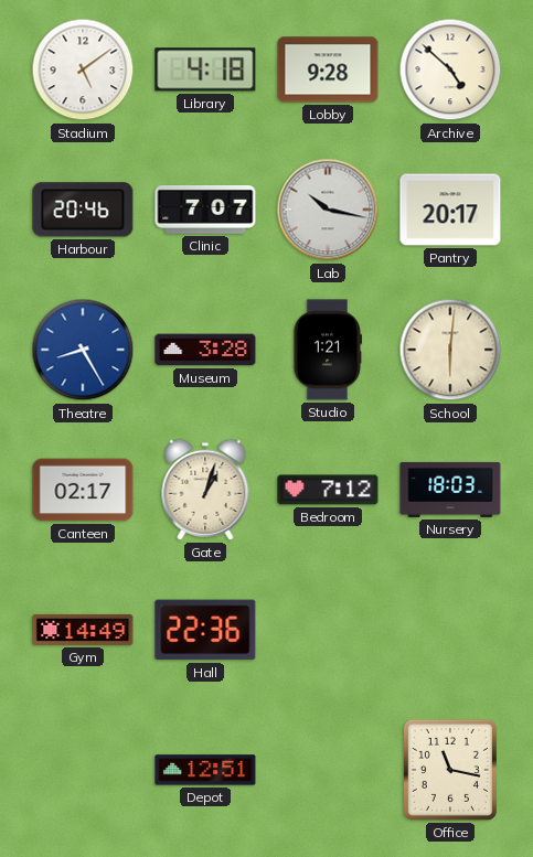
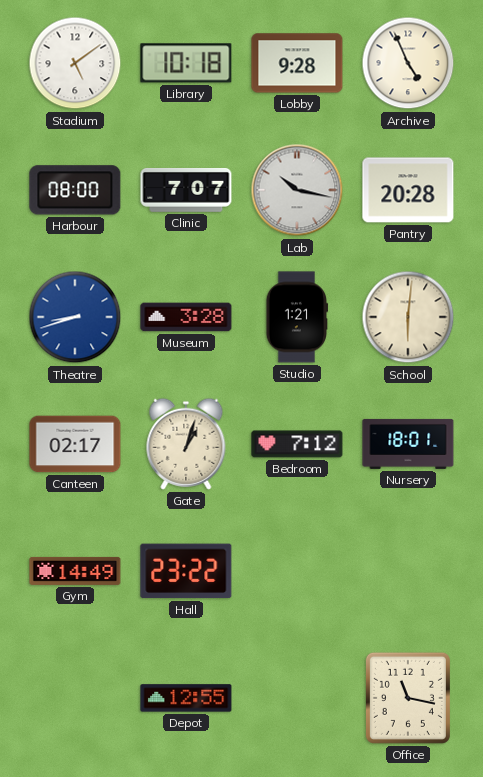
Library: 4:18 -> 10:18
Archive: 4:52 -> 4:56
Harbour: 20:46 -> 08:00
Pantry: 20:17 -> 20:28
Theatre: 8:25 -> 8:42
Nursery: 18:03 -> 18:01
Hall: 22:36 -> 23:22
Depot: 12:51 -> 12:55
